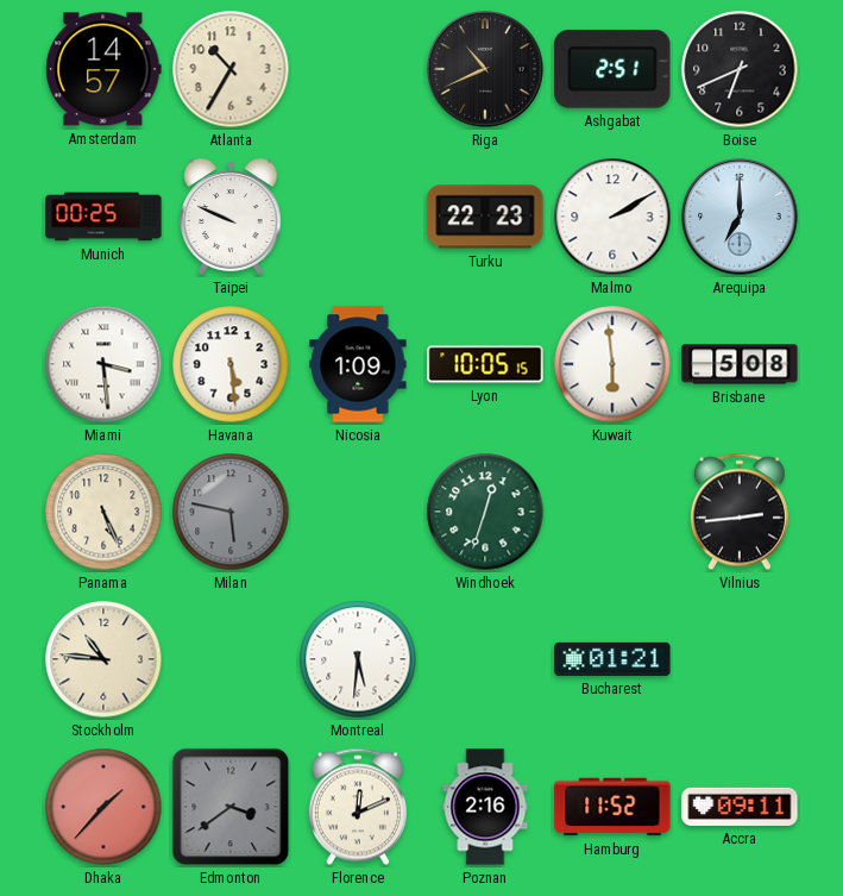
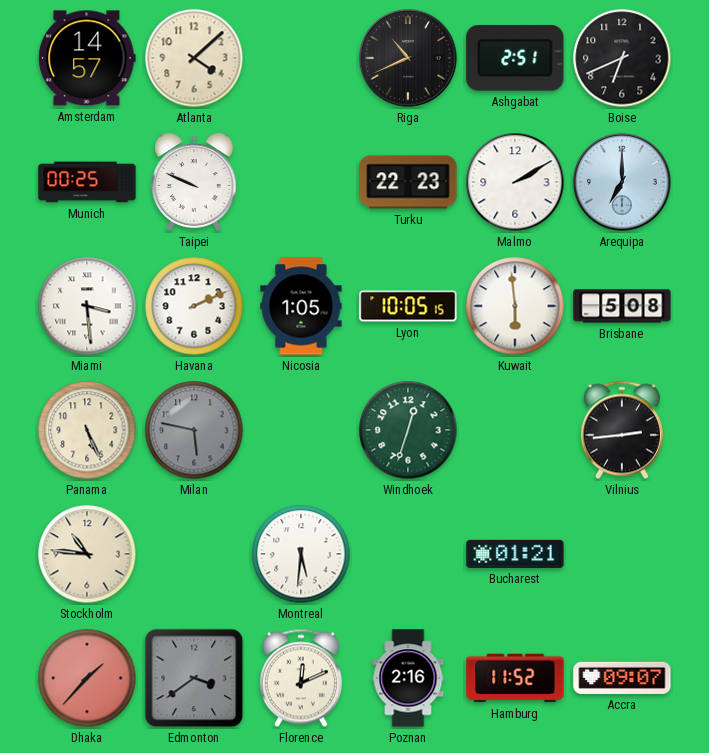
Atlanta: 10:35 -> 4:08
Havana: 5:29 -> 2:11
Nicosia: 1:09 -> 1:05
Accra: 09:11 -> 09:07
